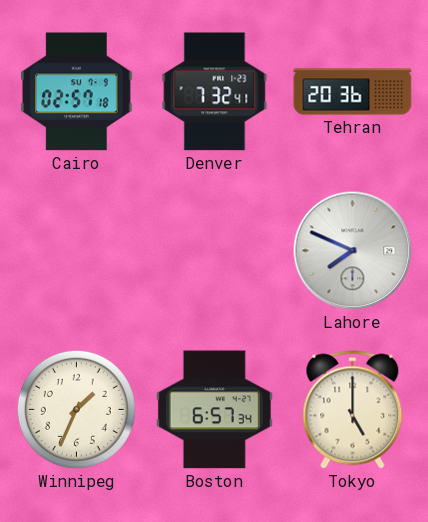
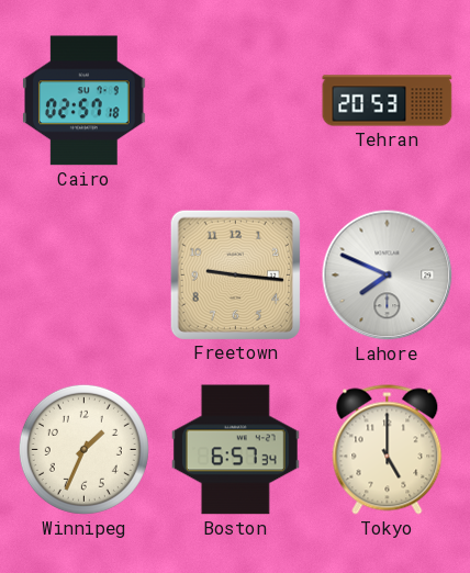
Denver: 7:32 -> none
Tehran: 20:36 -> 20:53
Freetown: none -> 9:16
